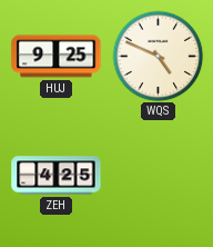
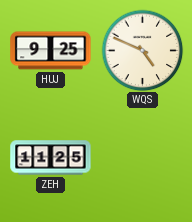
ZEH: 4:25 -> 11:25
